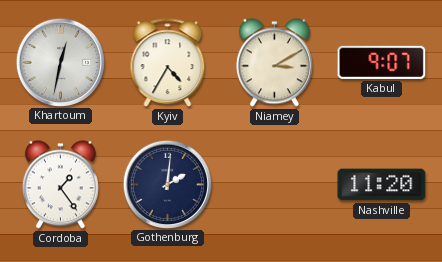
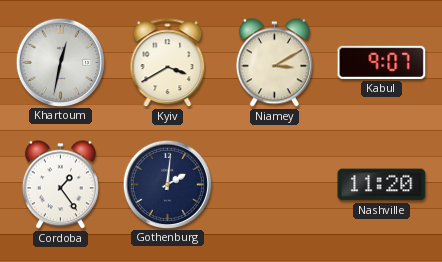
Kyiv: 4:35 -> 3:40
